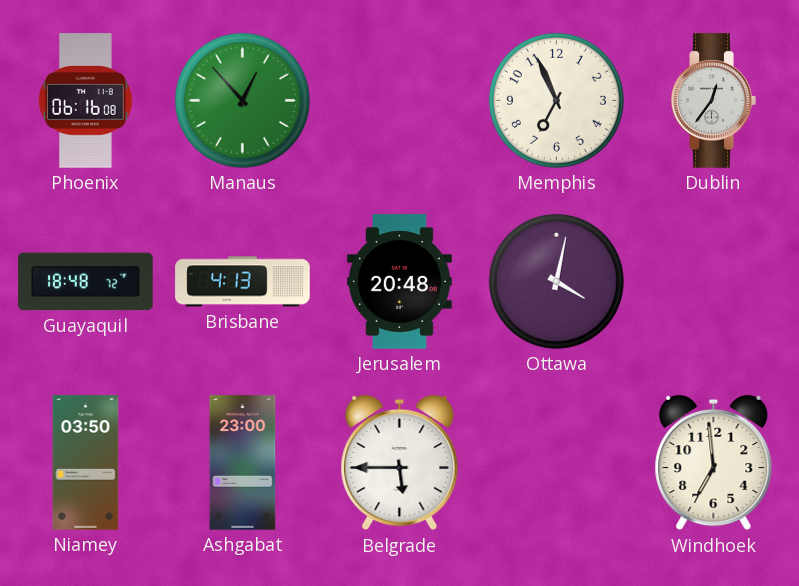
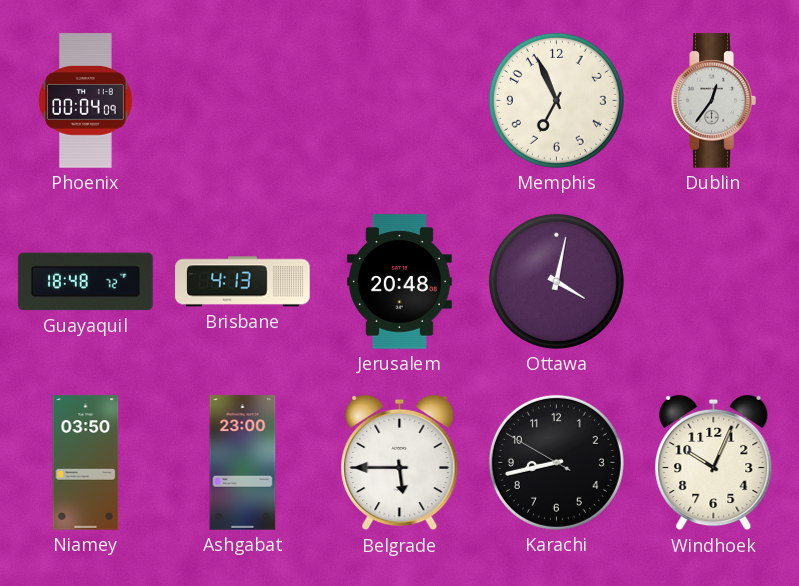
Phoenix: 06:16 -> 00:04
Manaus: 12:53 -> none
Karachi: none -> 8:42
Windhoek: 6:59 -> 10:04
